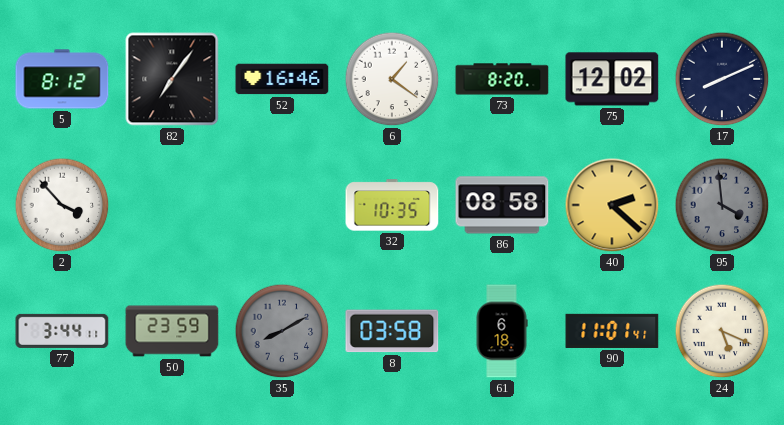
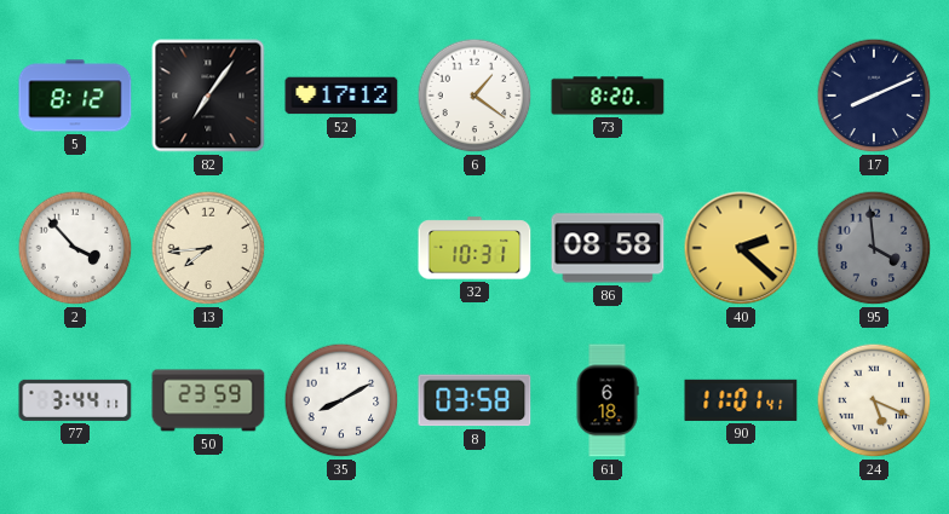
52: 16:46 -> 17:12
75: 12:02 -> none
13: none -> 7:44
32: 10:35 -> 10:31
35 dial: grey -> white
